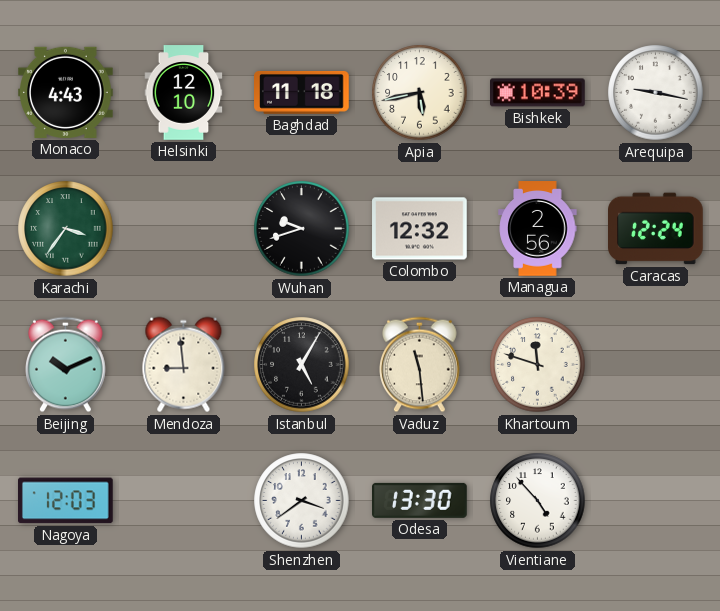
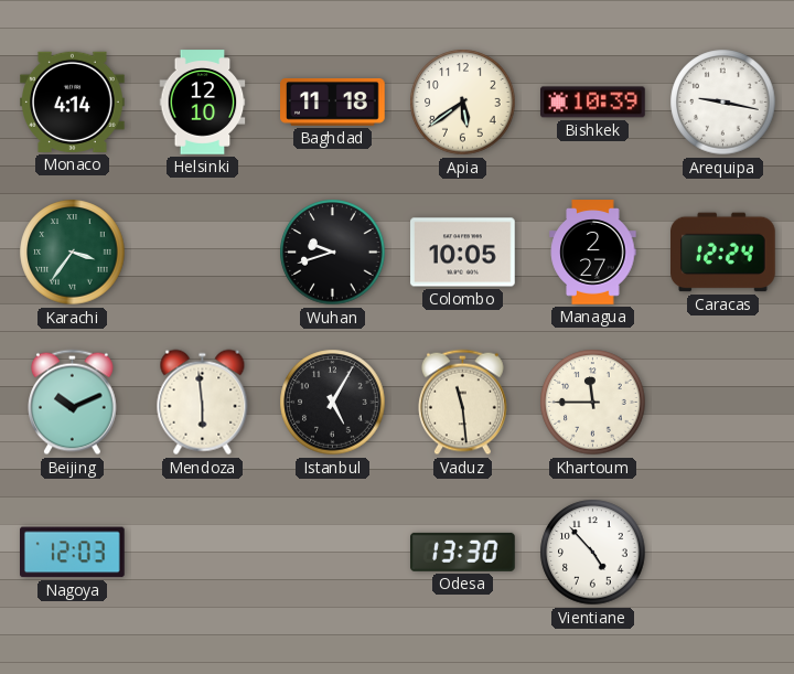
Monaco: 4:43 -> 4:14
Apia: 5:43 -> 5:39
Colombo: 12:32 -> 10:05
Managua: 2:56 -> 2:27
Mendoza: 8:59 -> 5:59
Khartoum: 11:48 -> 11:45
Shenzhen: 3:39 -> none
